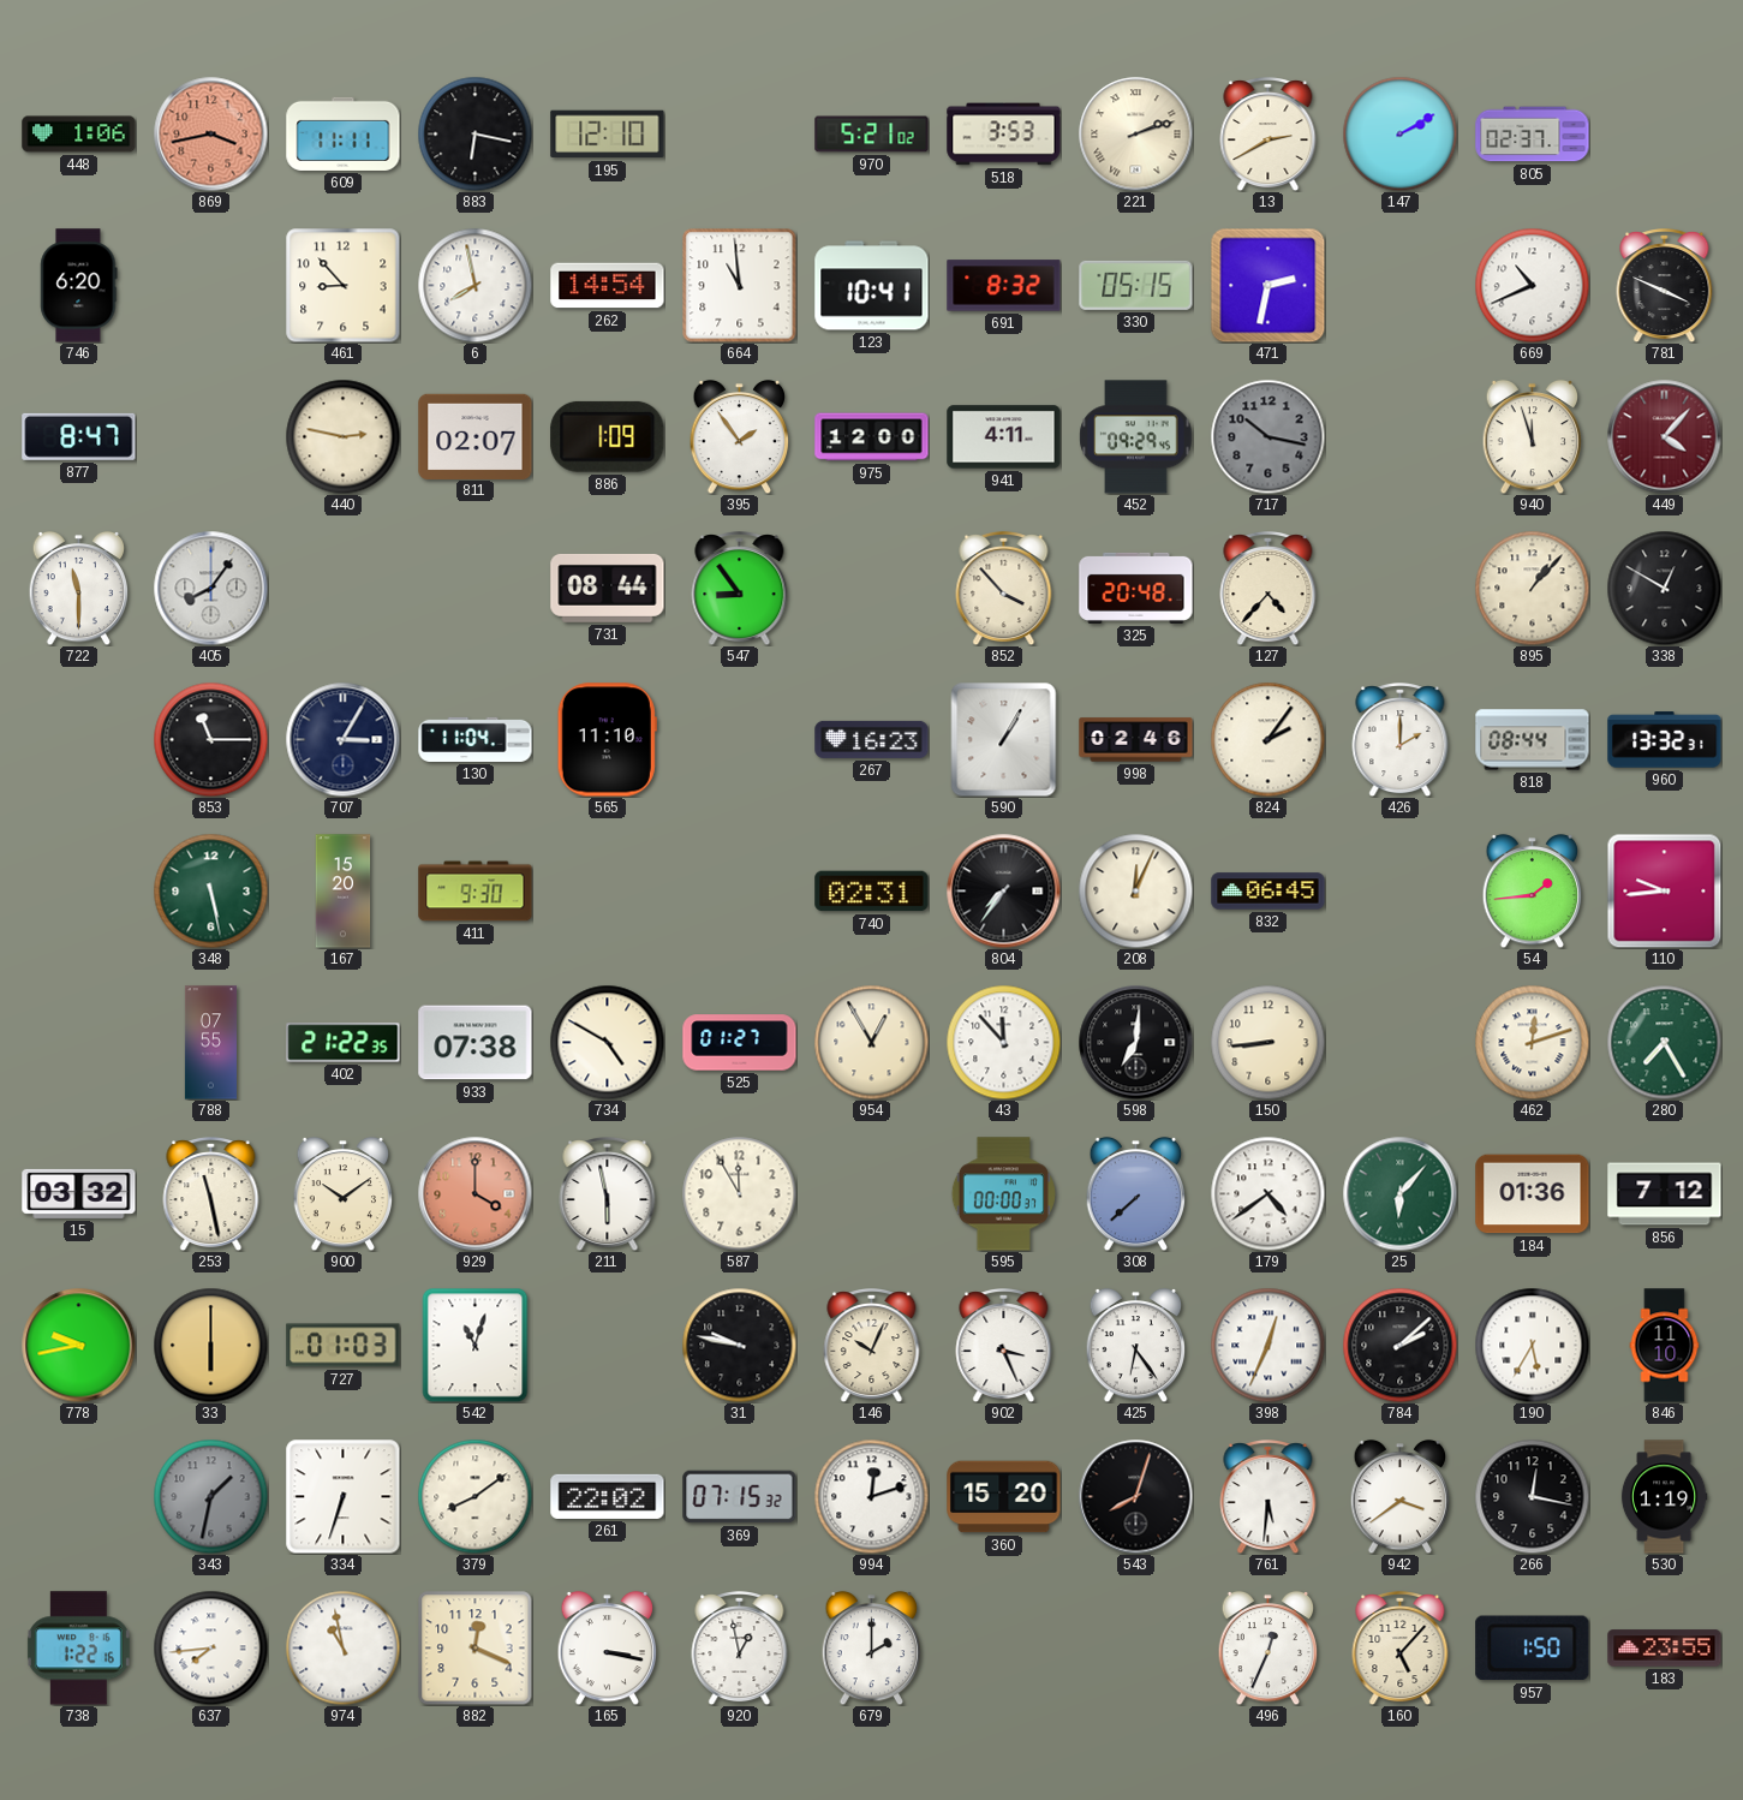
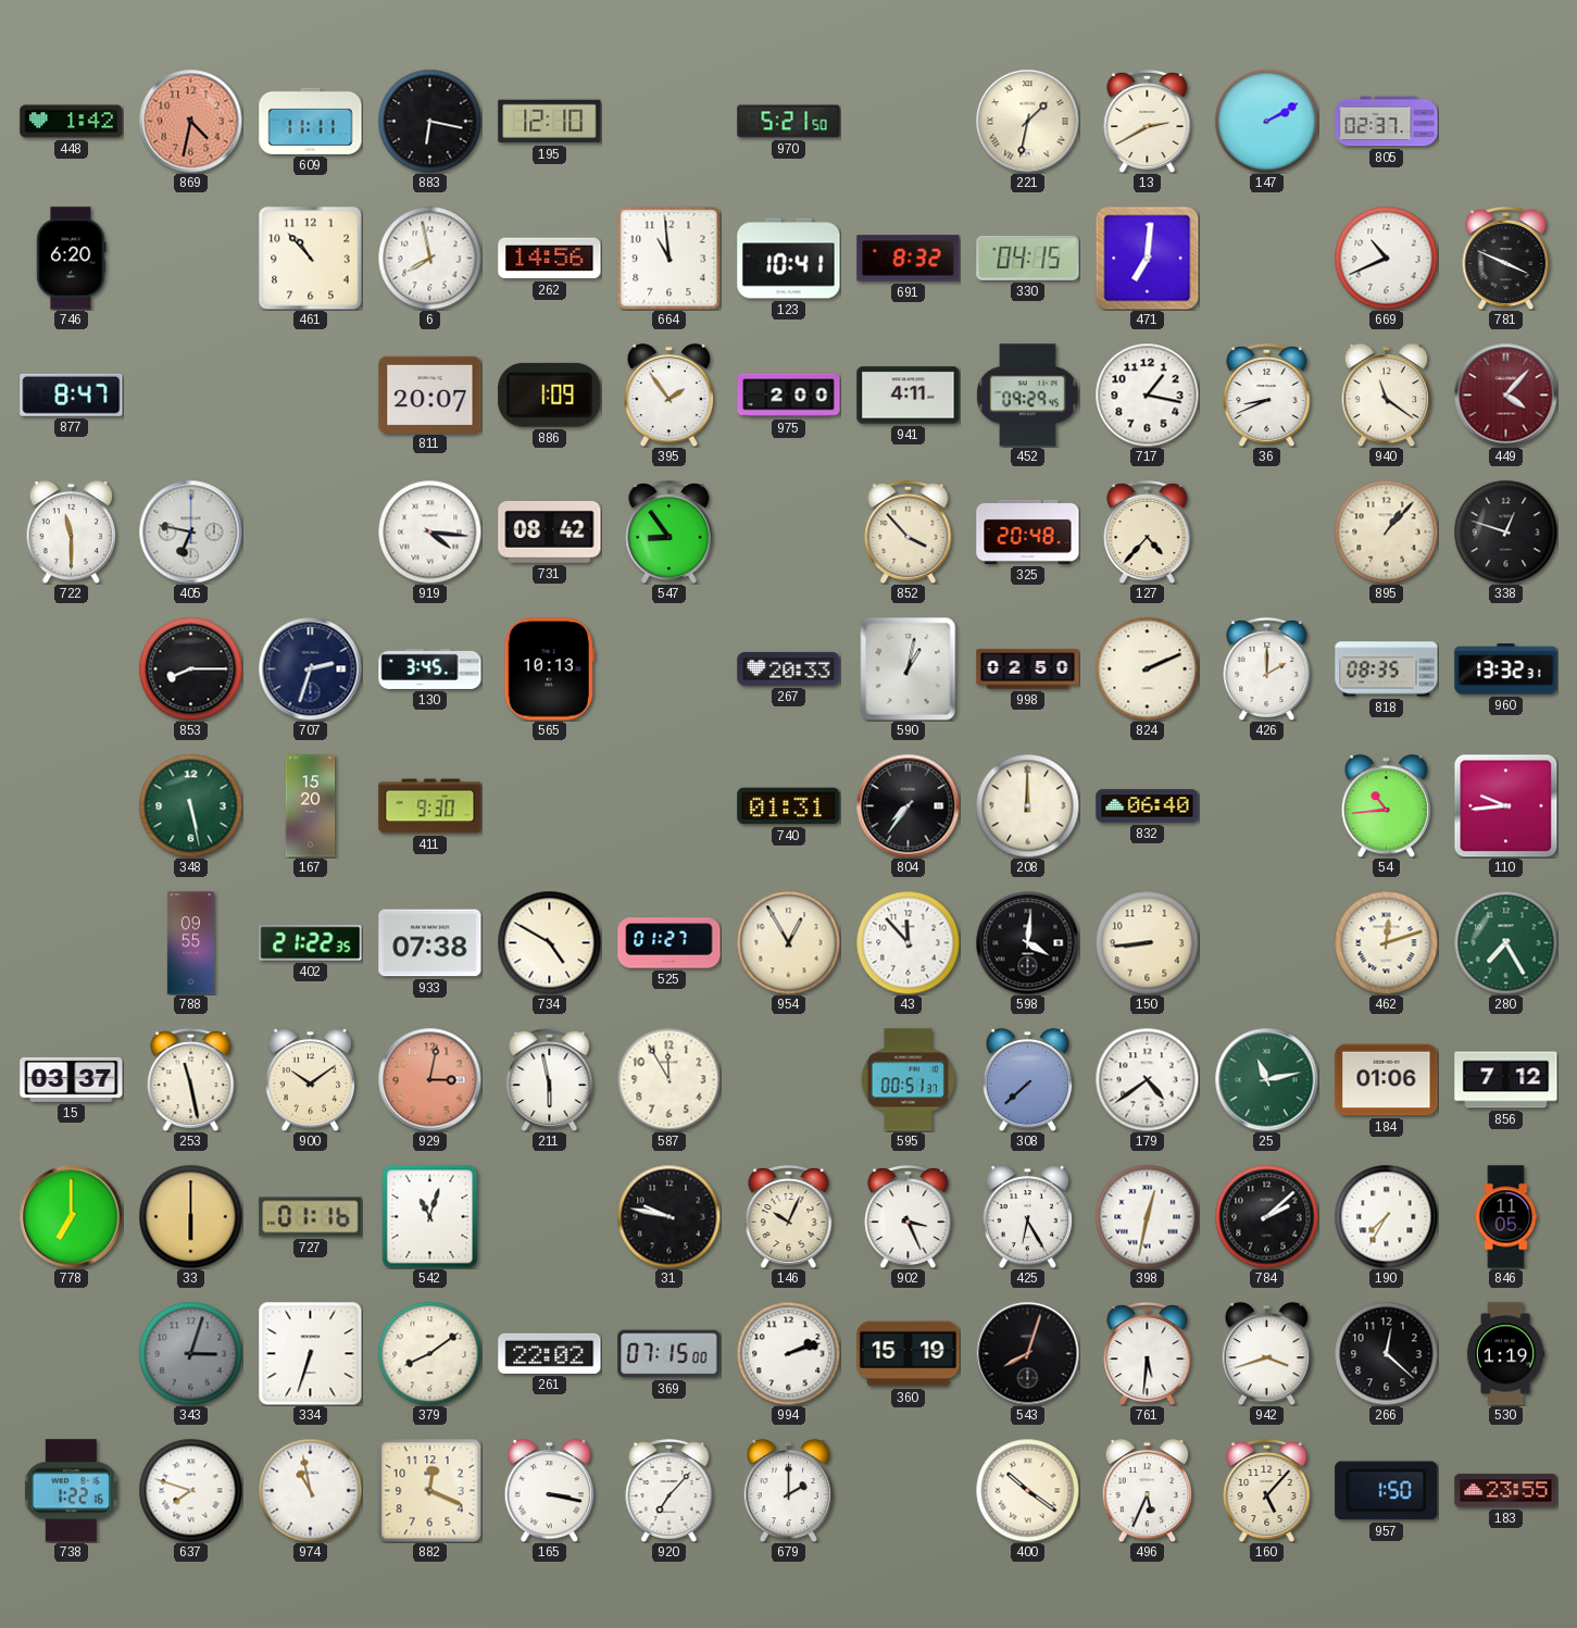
448: 1:06 -> 1:42
869: 3:43 -> 4:32
970: 5:21:02 -> 5:21:50
518: 3:53 -> none
221: 2:12 -> 1:32
461: 8:53 -> 10:53
262: 14:54 -> 14:56
330: 05:15 -> 04:15
471: 2:32 -> 7:01
440: 2:47 -> none
811: 02:07 -> 20:07
975: 12:00 -> 2:00
717: 10:17 -> 1:17
717 dial: grey -> white
36: none -> 8:41
940: 11:57 -> 11:21
405: 8:06 -> 6:47
919: none -> 4:16
731: 08:44 -> 08:42
338: 12:50 -> 12:48
853: 11:15 -> 8:15
707: 3:05 -> 2:33
130: 11:04 -> 3:45
565: 11:10 -> 10:13
267: 16:23 -> 20:33
590: 1:05 -> 1:02
998: 02:46 -> 02:50
824: 2:06 -> 2:11
818: 08:44 -> 08:35
740: 02:31 -> 01:31
208: 12:04 -> 12:00
832: 06:45 -> 06:40
54: 1:44 -> 10:44
788: 07:55 -> 09:55
598: 7:01 -> 4:01
15: 03:32 -> 03:37
929: 4:00 -> 3:02
595: 00:00 -> 00:51
25: 6:07 -> 11:13
184: 01:36 -> 01:06
778: 9:43 -> 7:00
727: 01:03 -> 01:16
425: 6:24 -> 6:25
398: 12:34 -> 12:32
190: 5:35 -> 7:35
846: 11:10 -> 11:05
343: 1:32 -> 3:03
369: 07:15:32 -> 07:15:00
994: 12:12 -> 2:12
360: 15:20 -> 15:19
942: 3:39 -> 3:42
266: 12:17 -> 12:22
637: 7:44 -> 7:48
920: 12:58 -> 7:07
400: none -> 10:21
496: 12:34 -> 5:34
